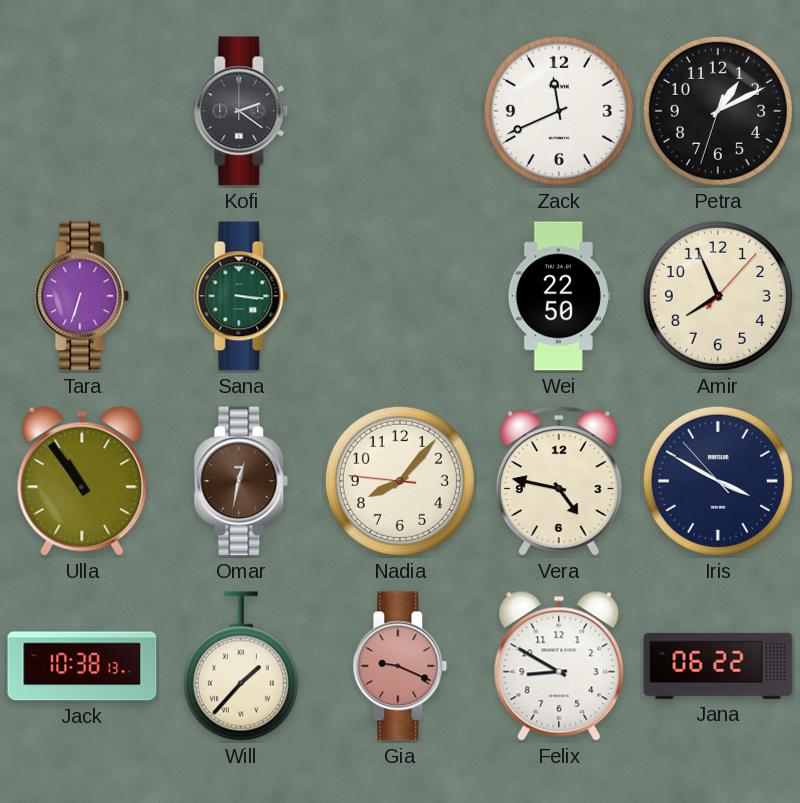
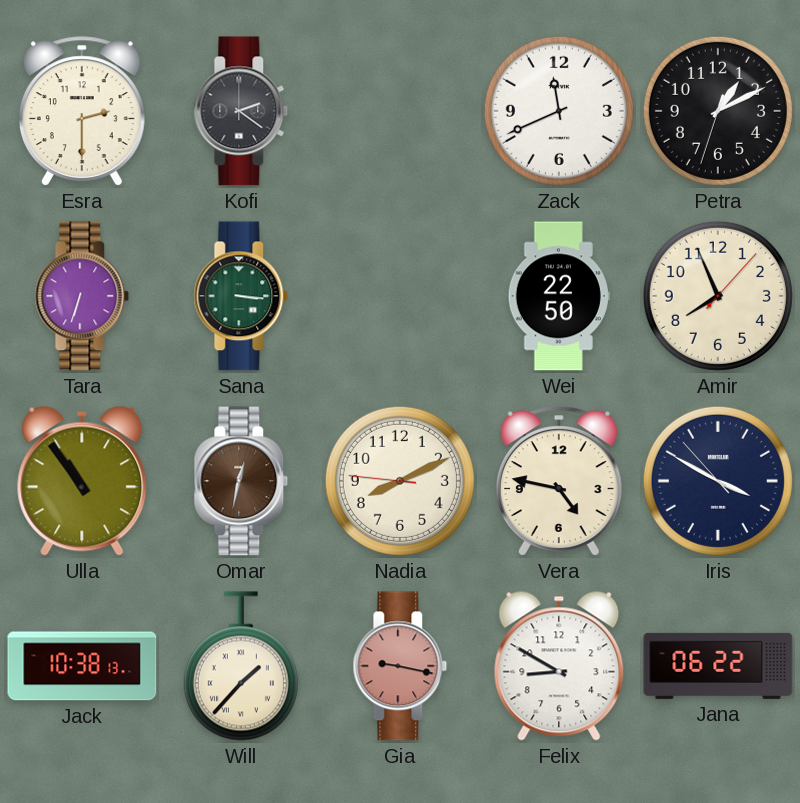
Esra: none -> 2:30
Nadia: 8:06 -> 8:10
Gia: 9:19 -> 9:17
